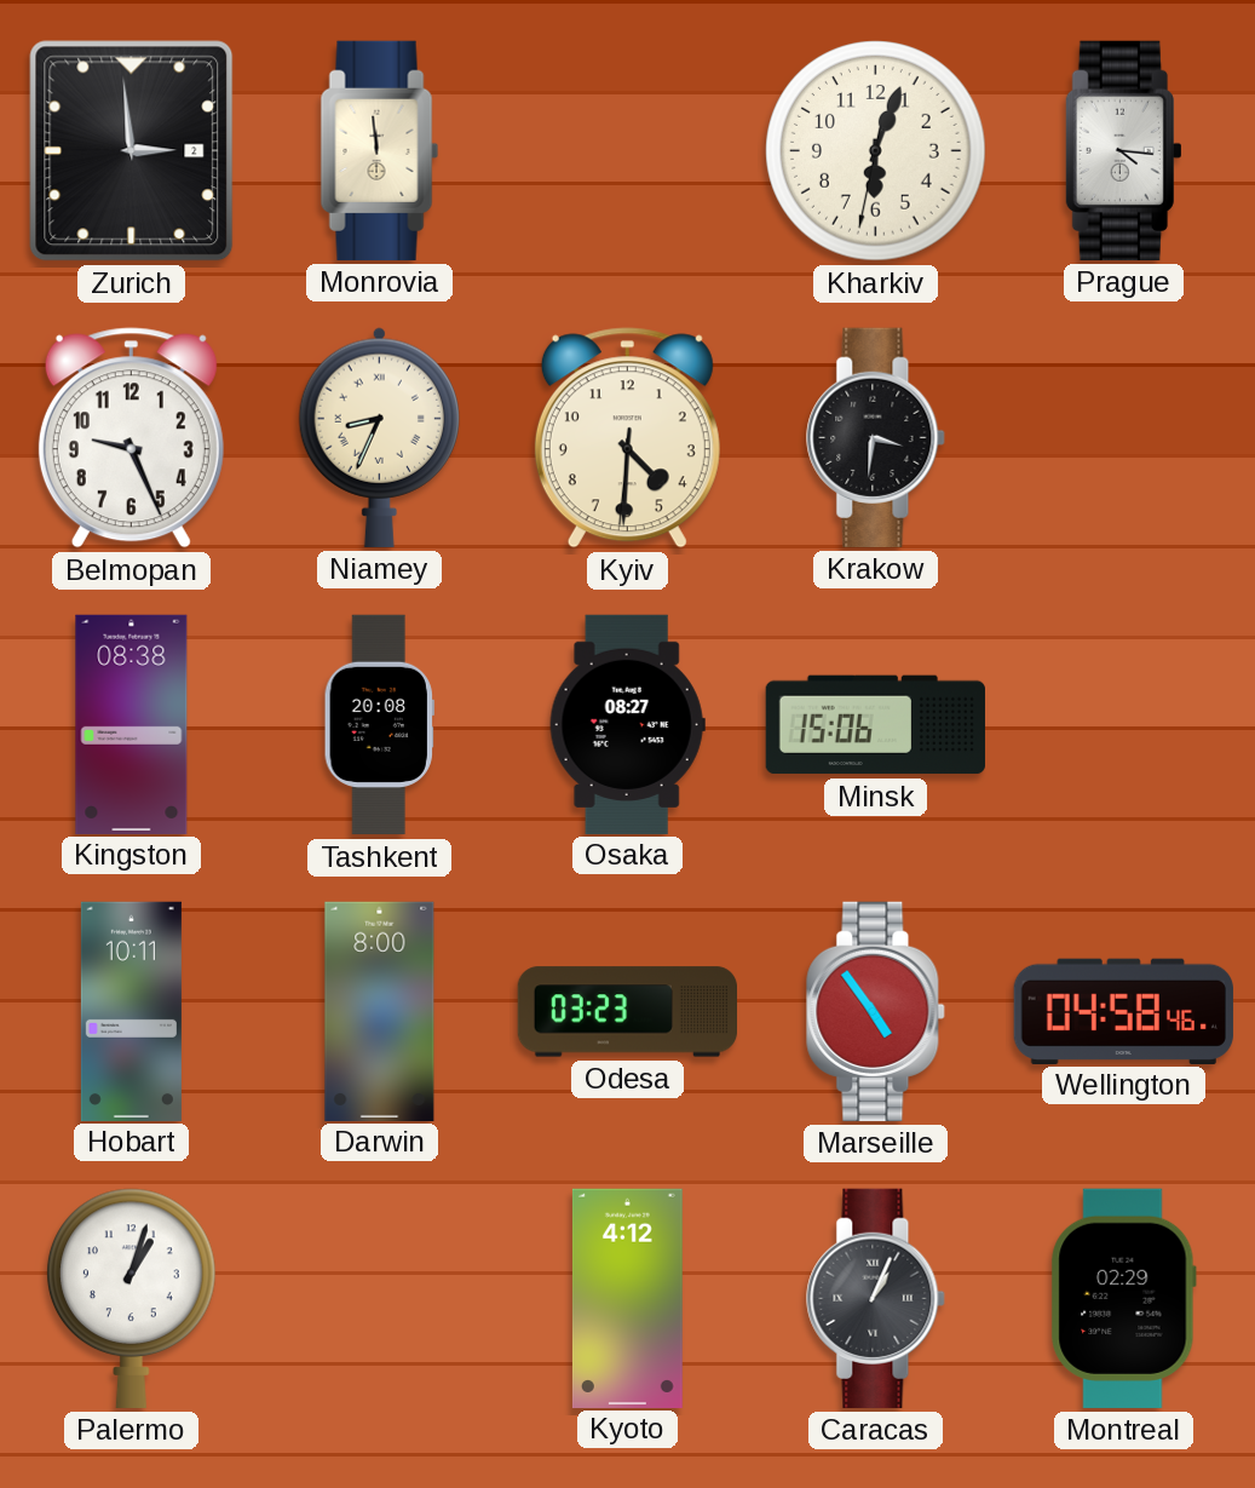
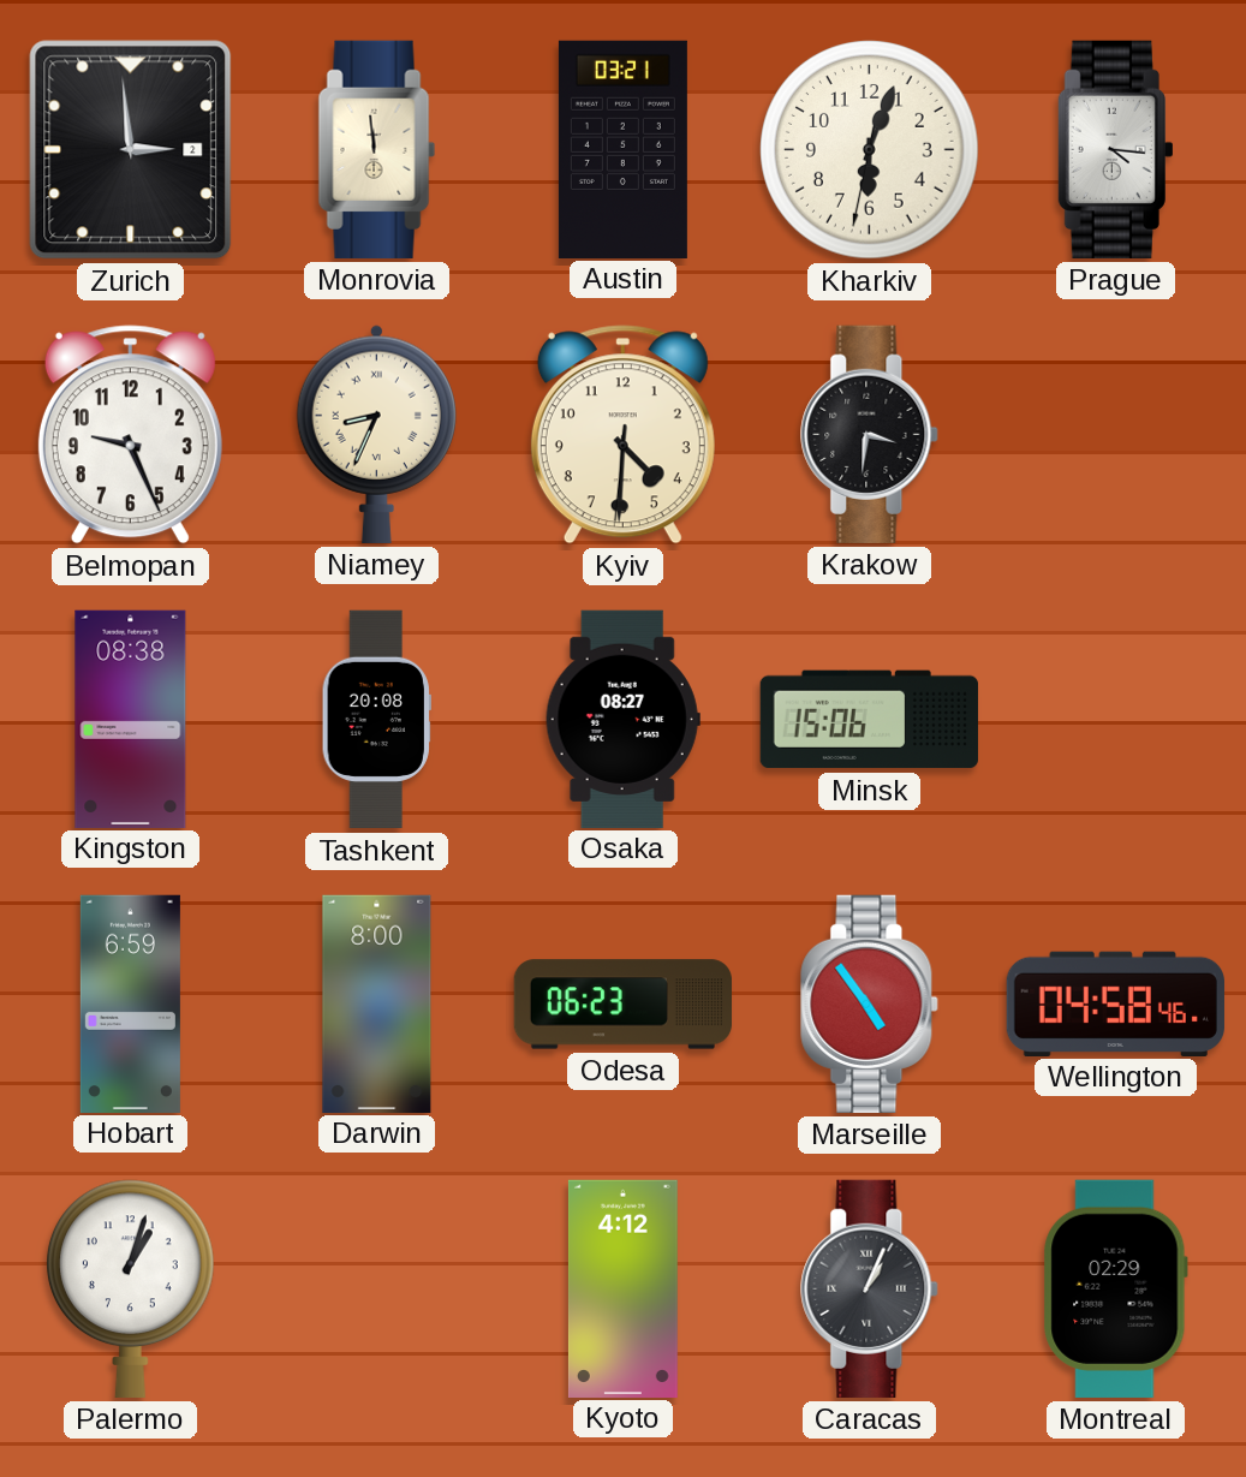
Austin: none -> 03:21
Hobart: 10:11 -> 6:59
Odesa: 03:23 -> 06:23
